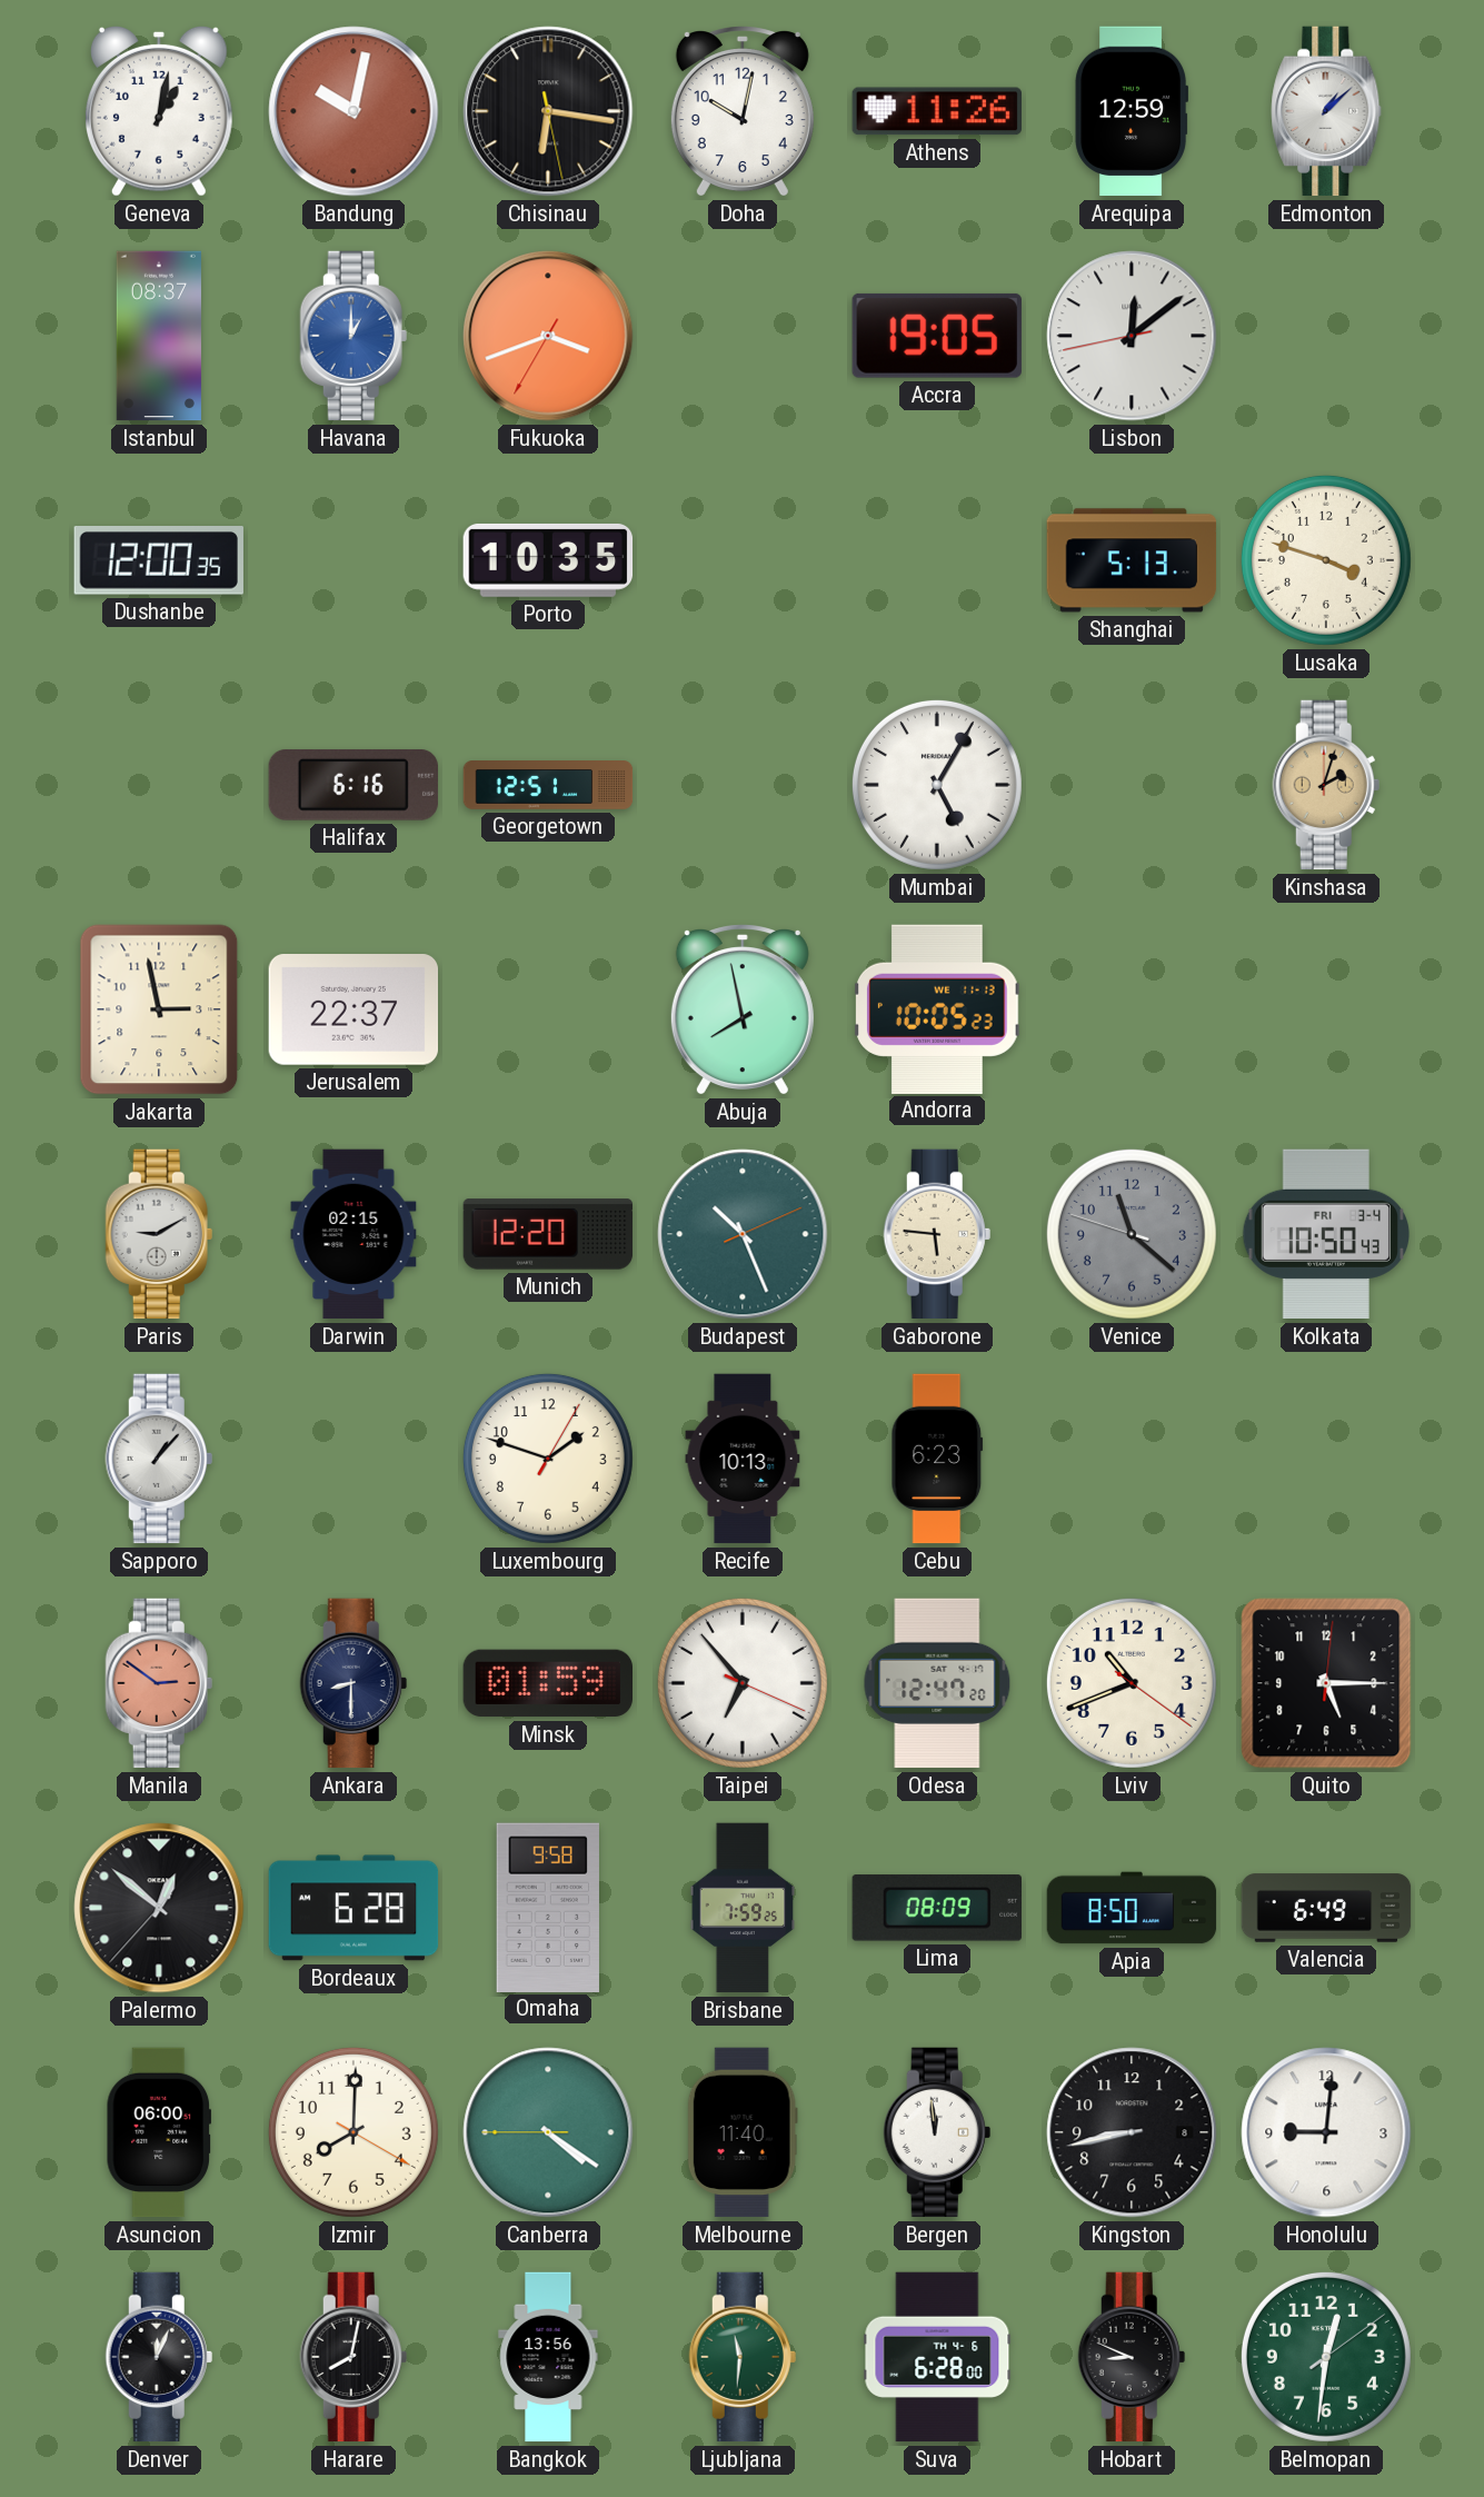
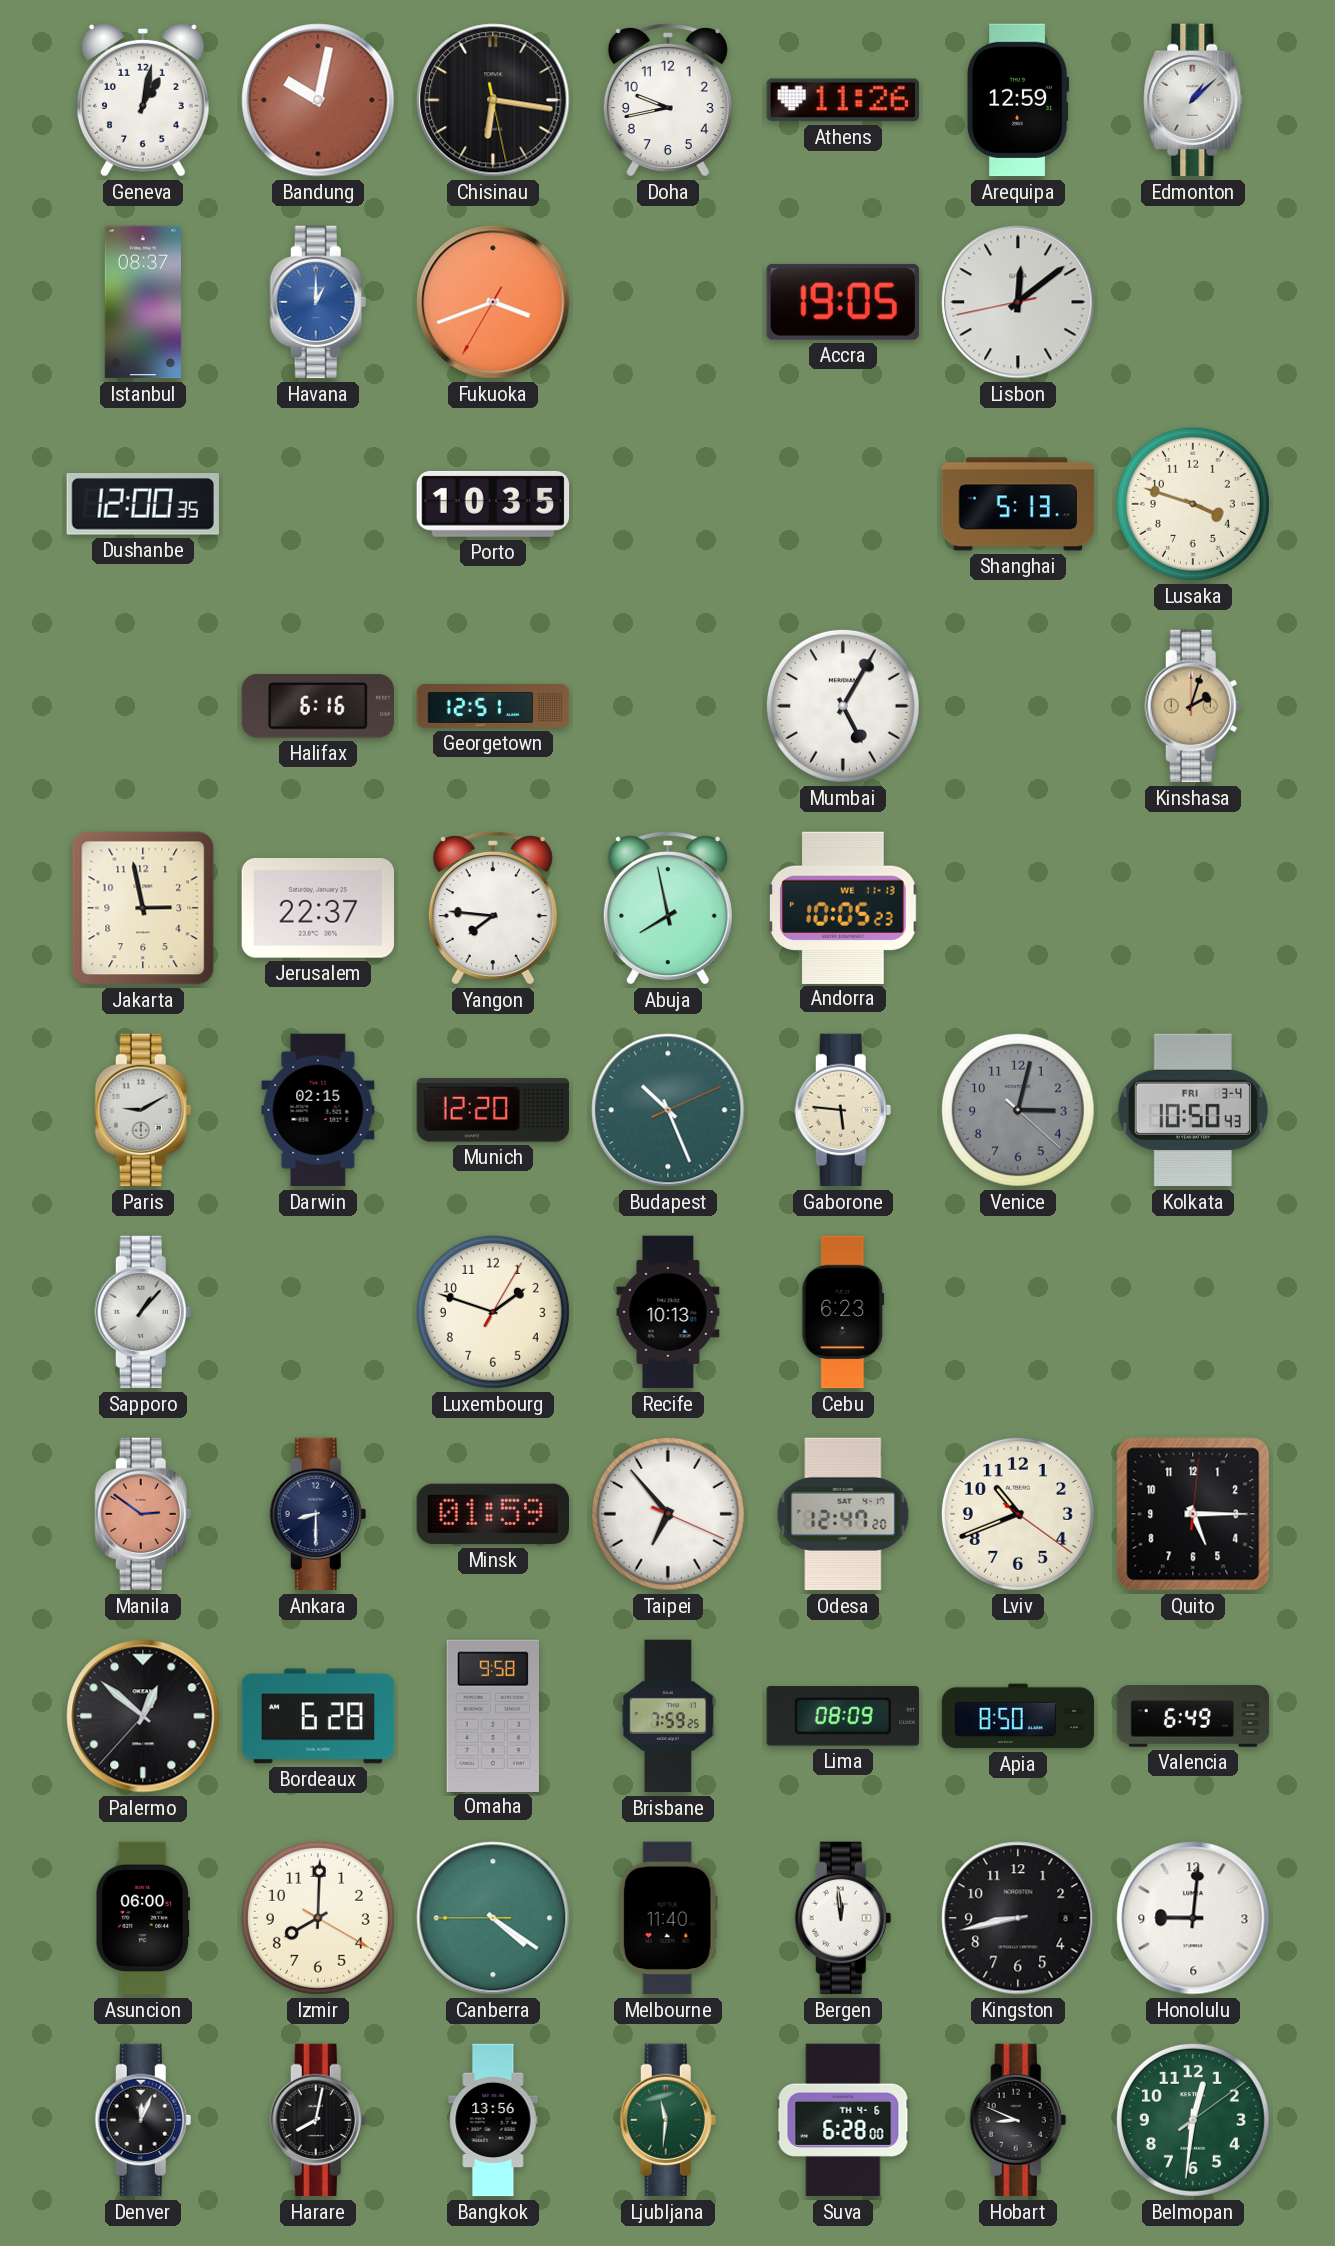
Doha: 10:02 -> 9:43
Yangon: none -> 7:46
Venice: 11:21 -> 3:02
